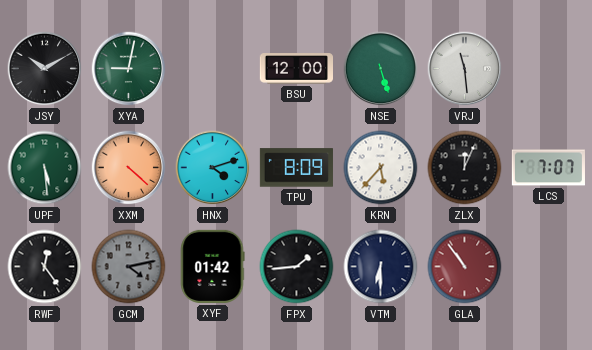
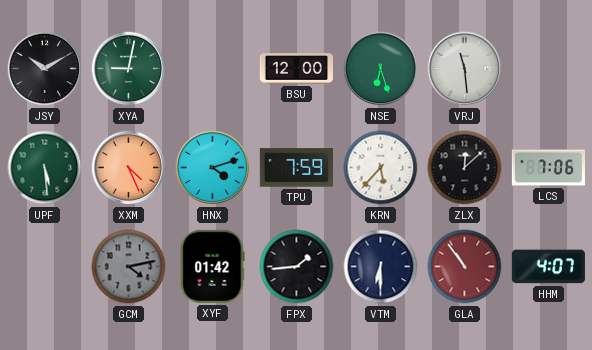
NSE: 5:27 -> 6:27
XXM: 4:22 -> 4:26
TPU: 8:09 -> 7:59
ZLX: 12:04 -> 12:08
LCS: 7:07 -> 7:06
RWF: 12:24 -> none
HHM: none -> 4:07
